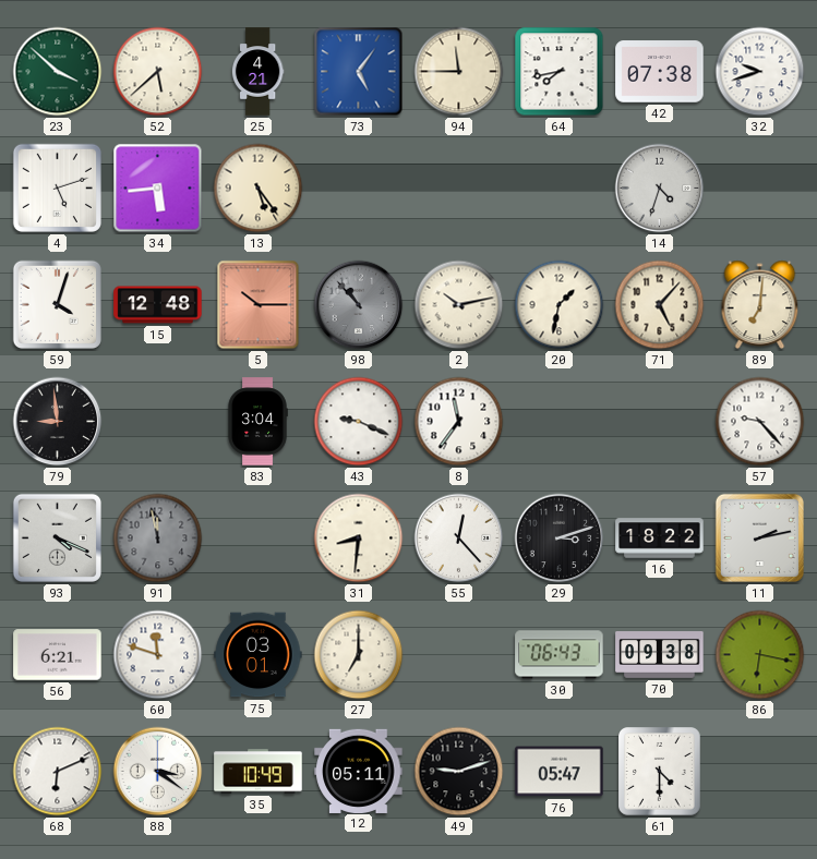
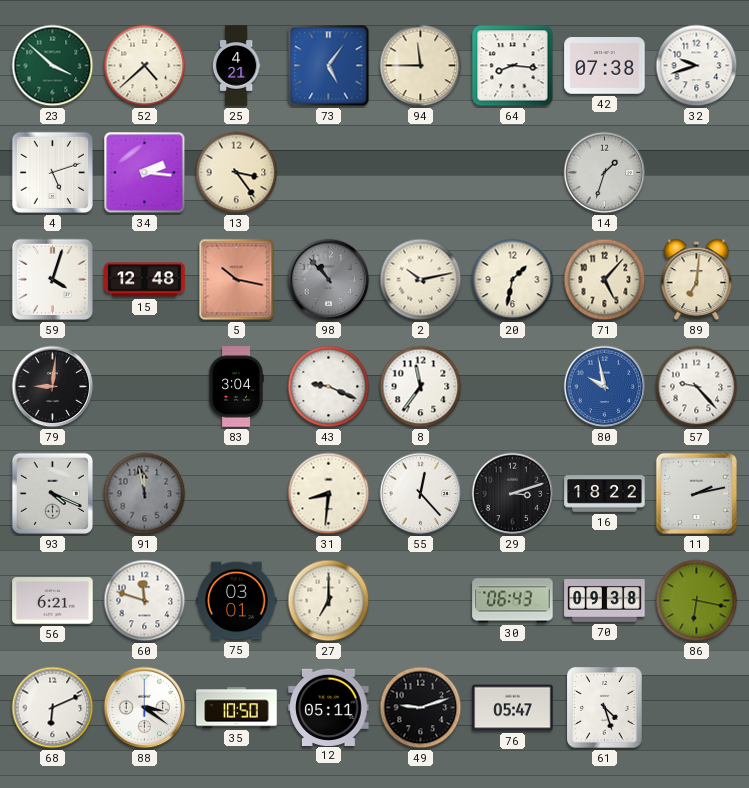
52: 5:38 -> 4:38
64: 7:43 -> 8:16
34: 5:44 -> 2:16
13: 5:24 -> 3:24
14: 4:33 -> 1:33
5: 10:15 -> 10:17
79: 8:59 -> 9:01
80: none -> 9:58
35: 10:49 -> 10:50
61: 4:30 -> 4:27
